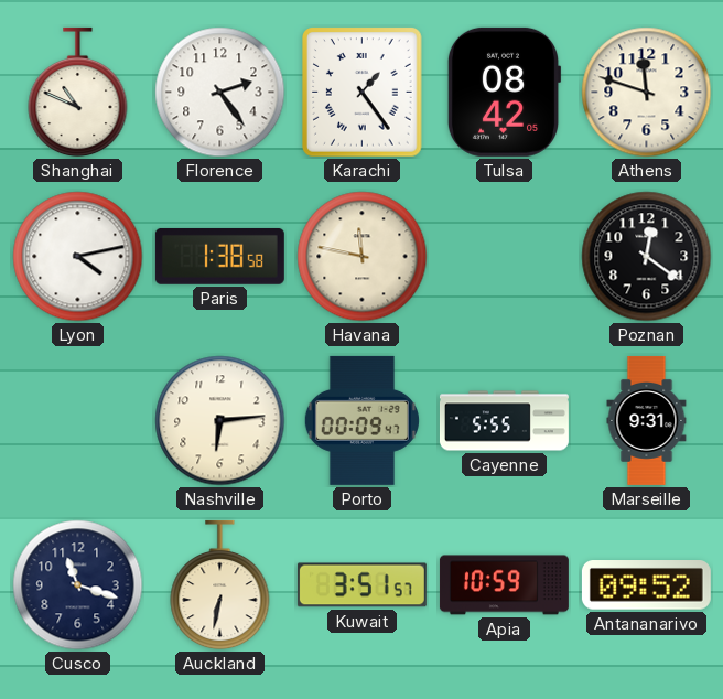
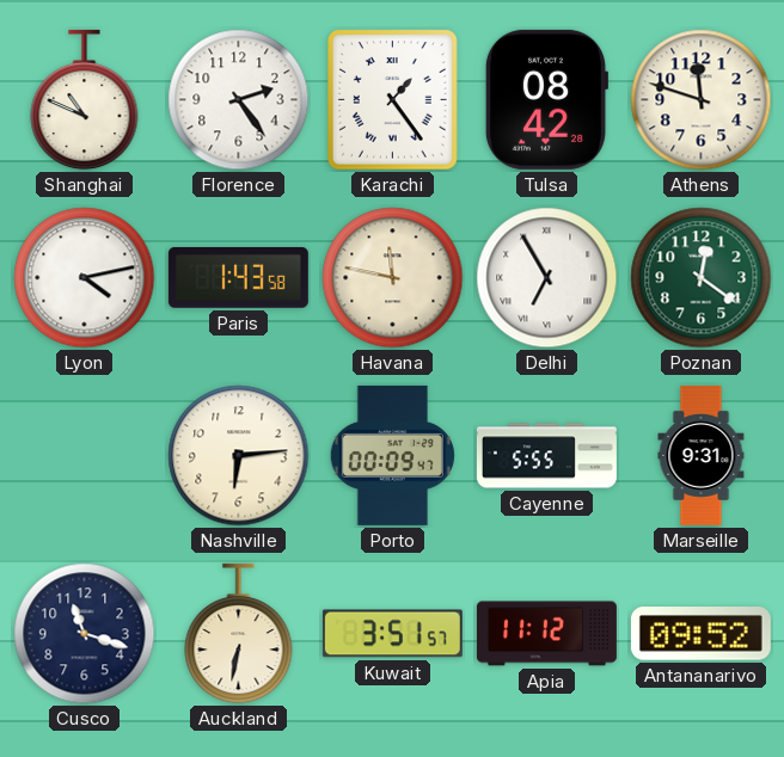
Tulsa: 08:42:05 -> 08:42:28
Paris: 1:38 -> 1:43
Delhi: none -> 6:55
Poznan dial: black -> green
Apia: 10:59 -> 11:12
